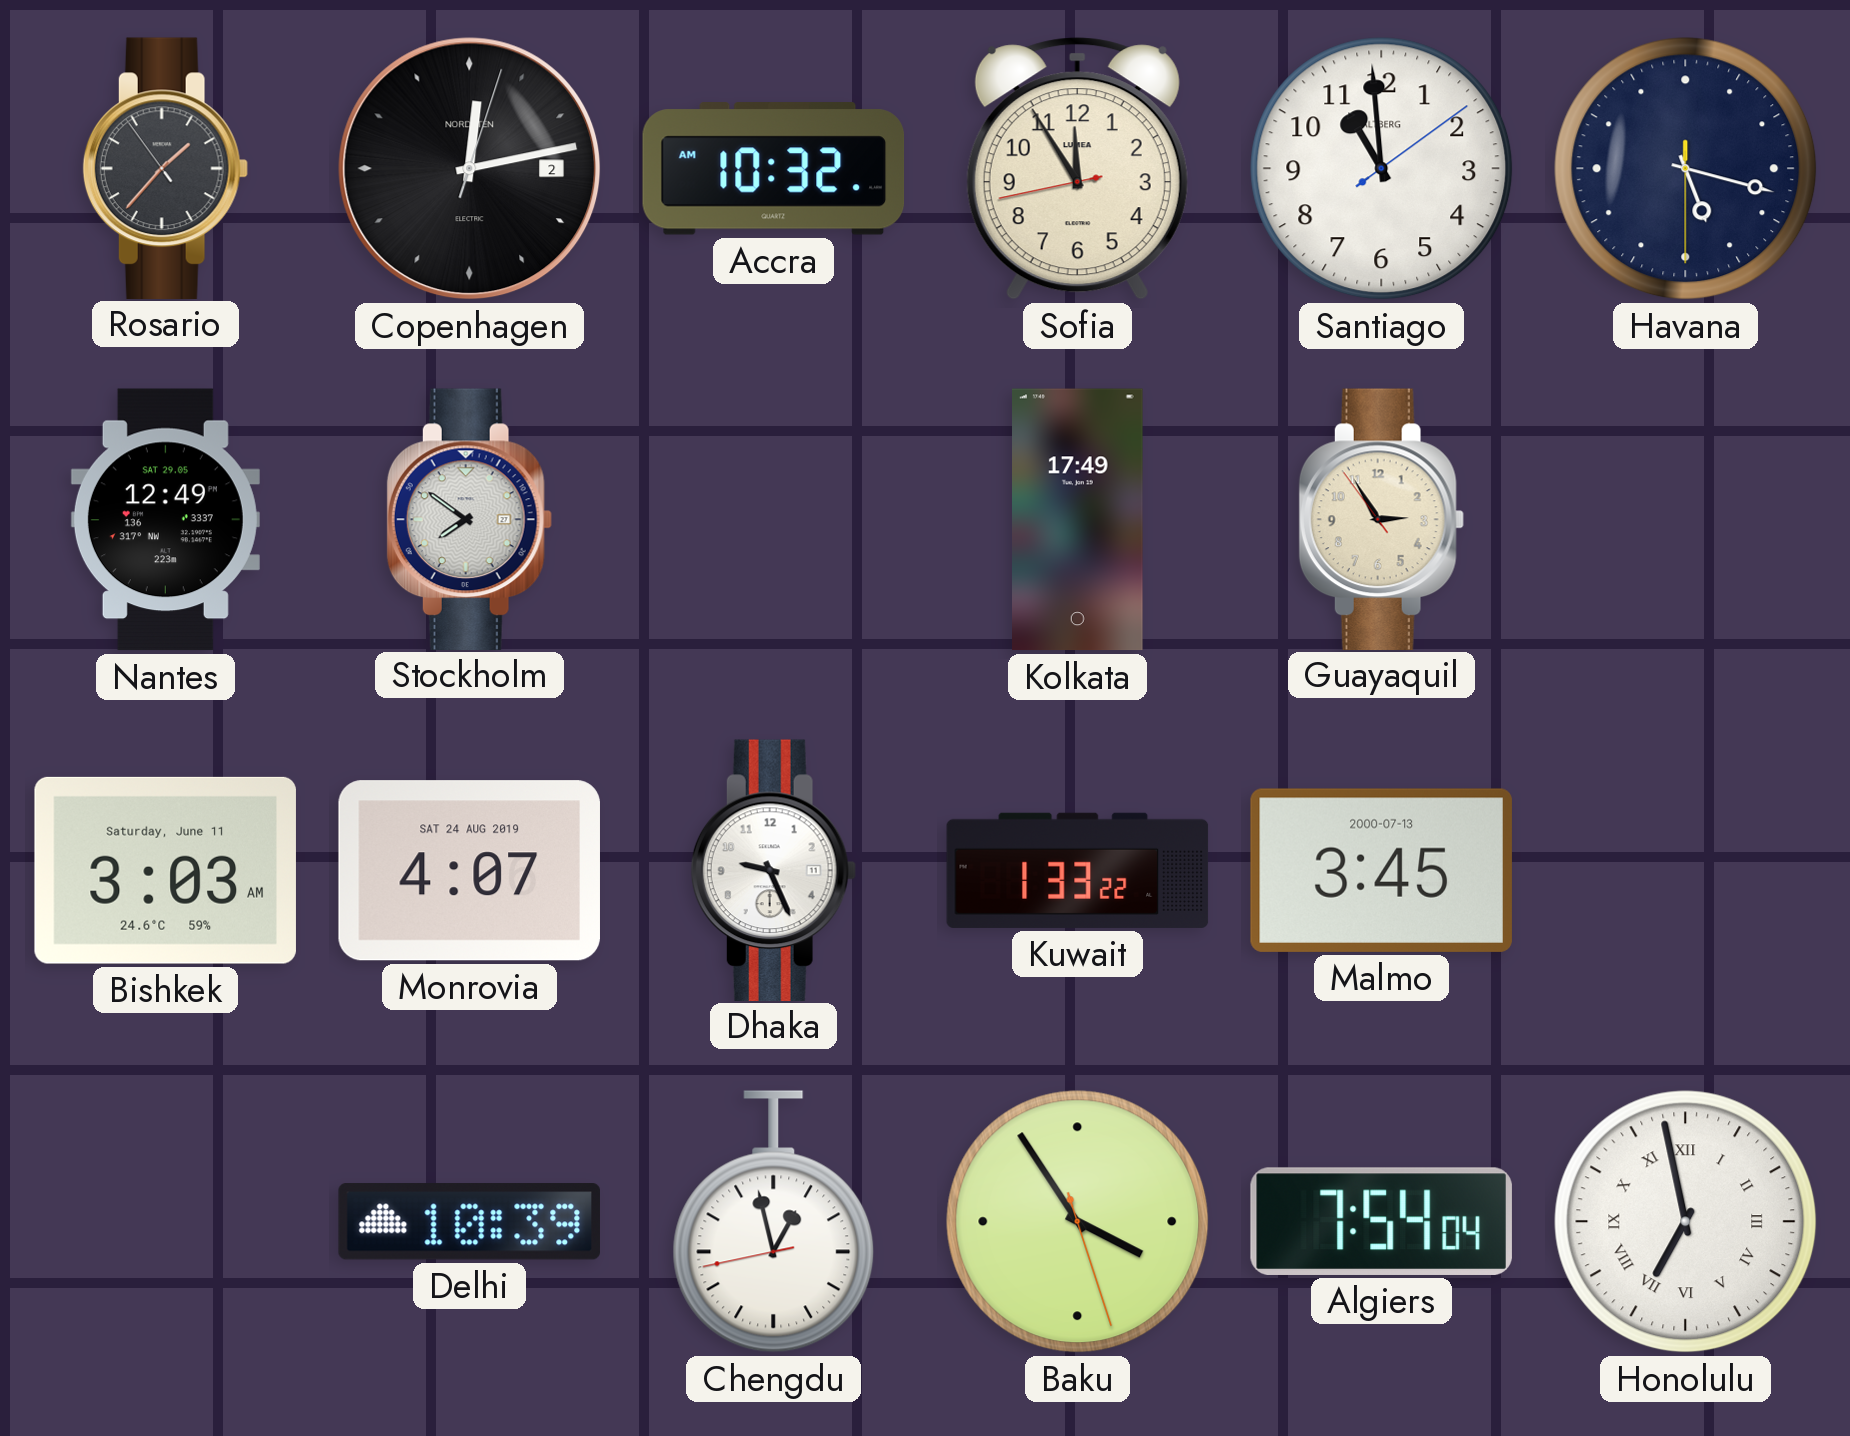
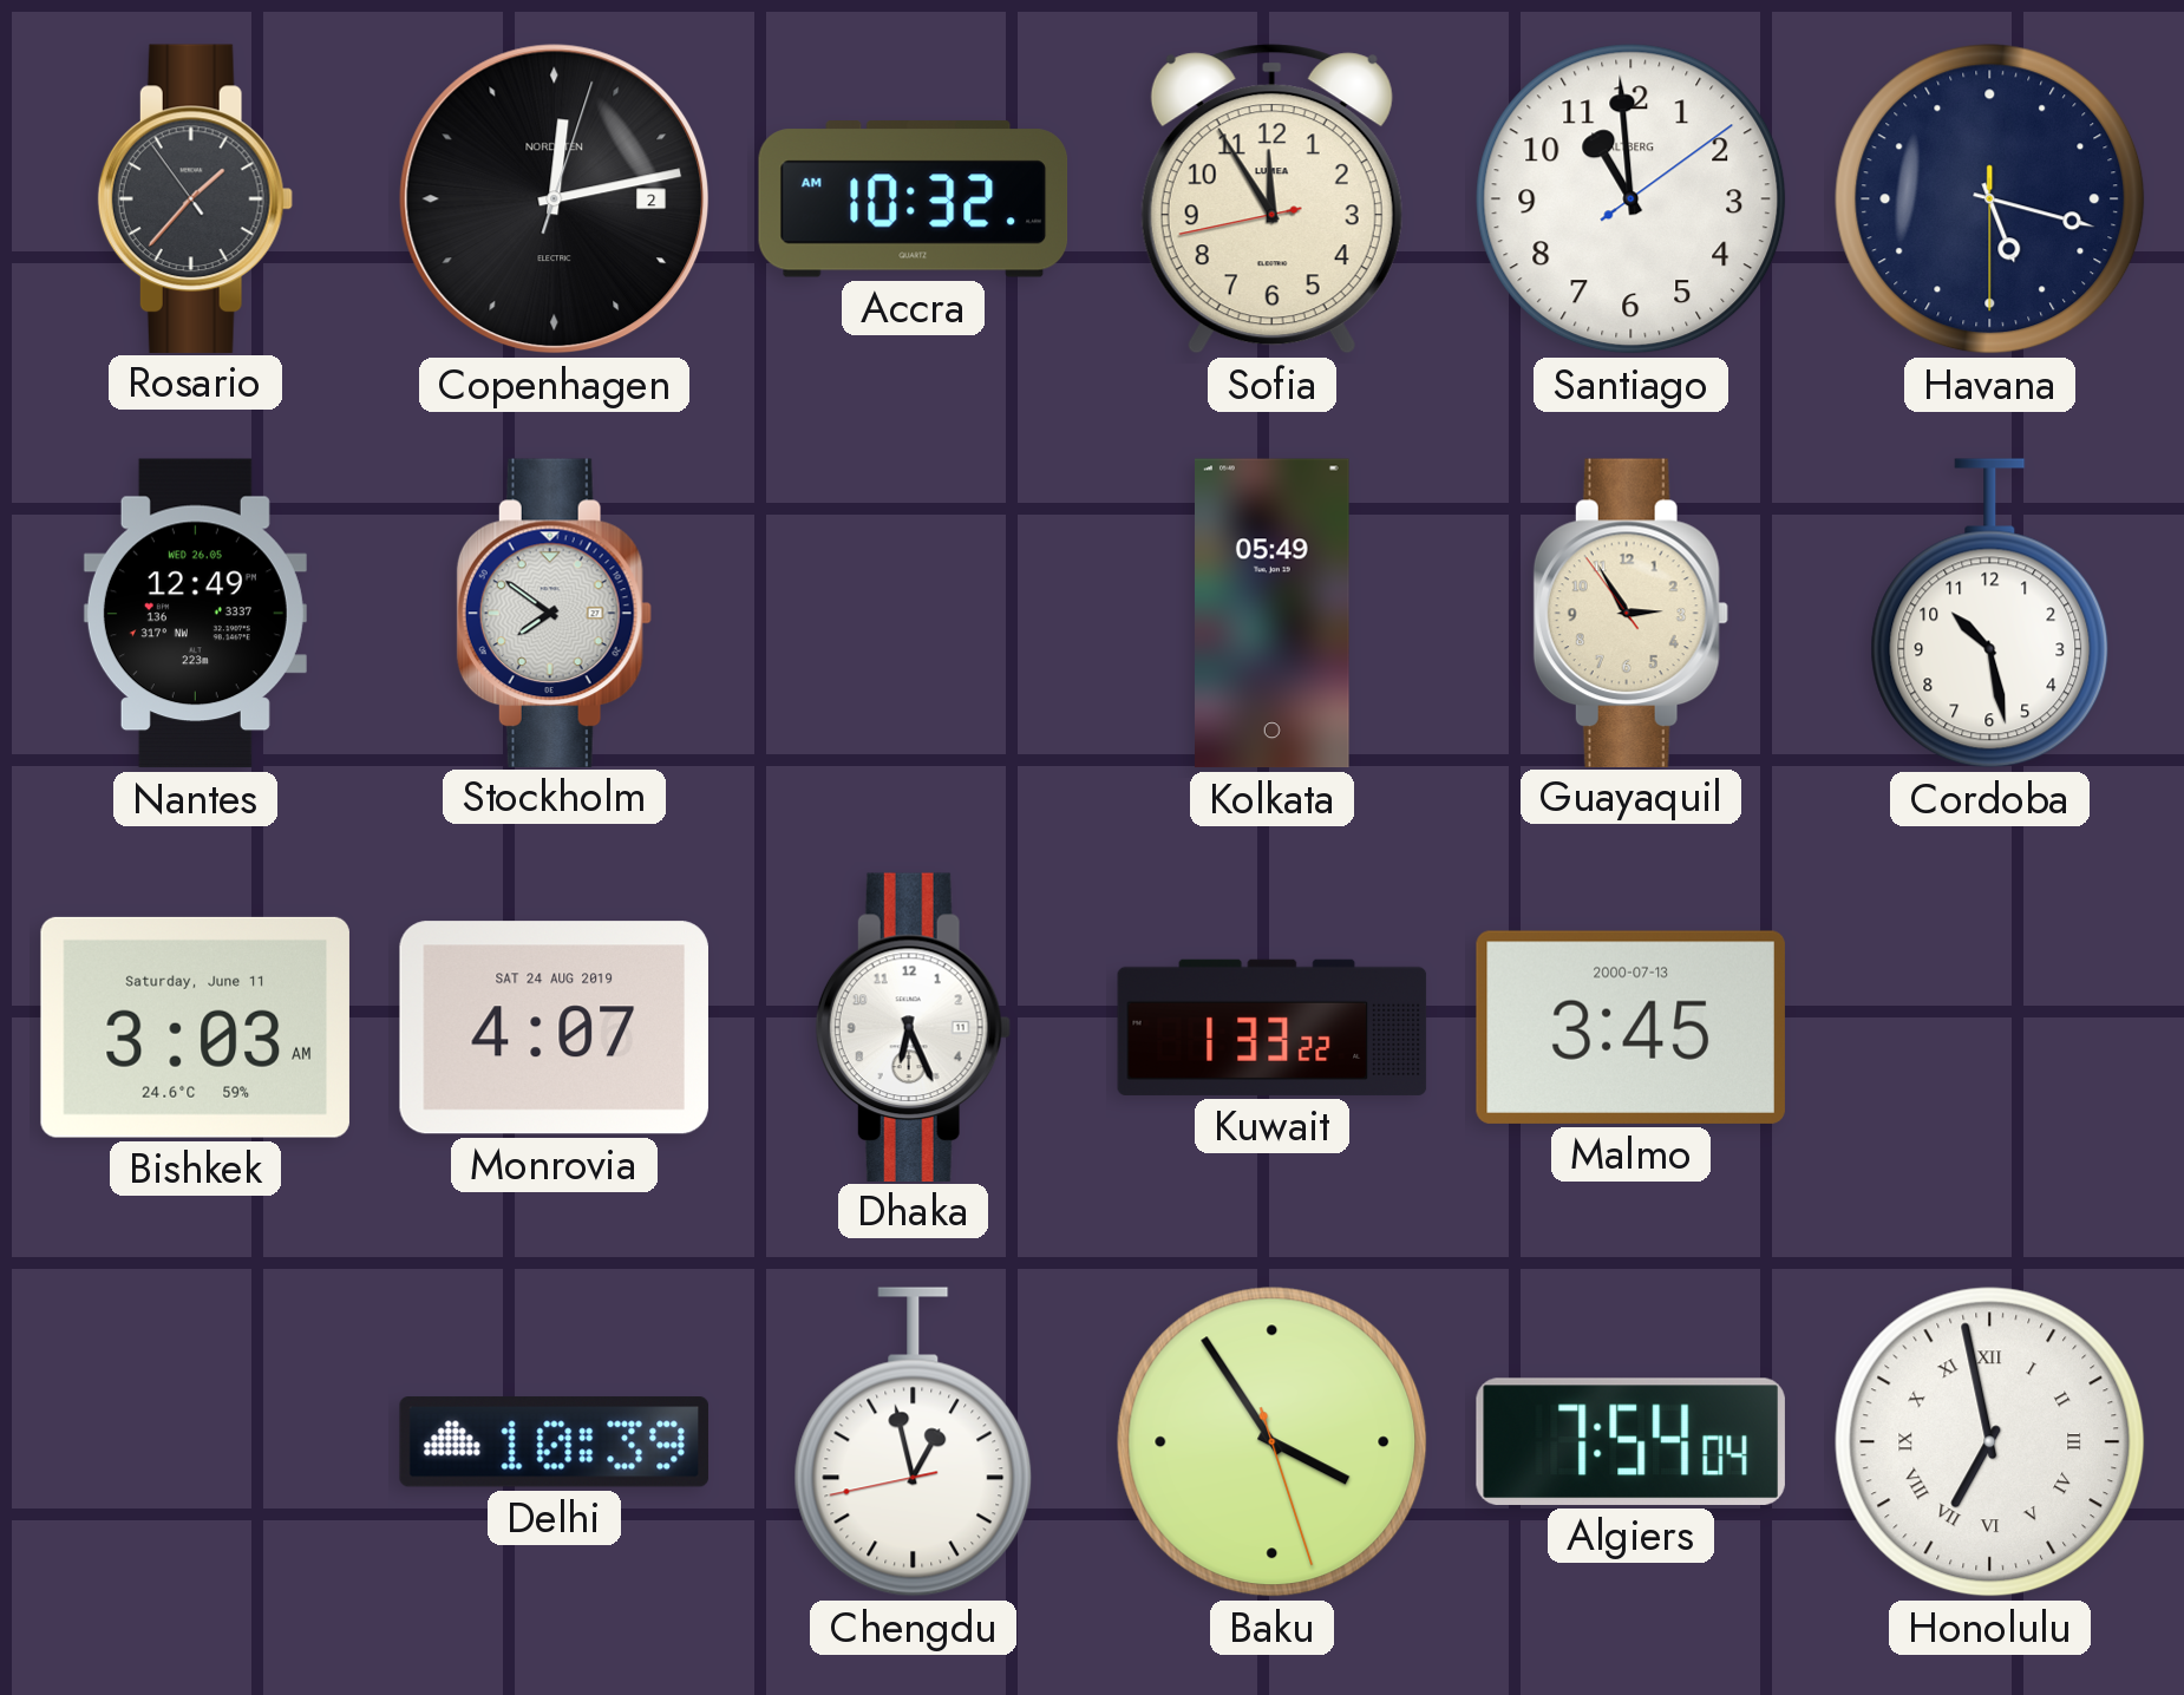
Nantes date: SAT 29.05 -> WED 26.05
Kolkata: 17:49 -> 05:49
Cordoba: none -> 10:28
Dhaka: 9:26 -> 6:26
